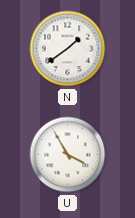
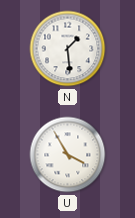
N: 1:39 -> 1:29
